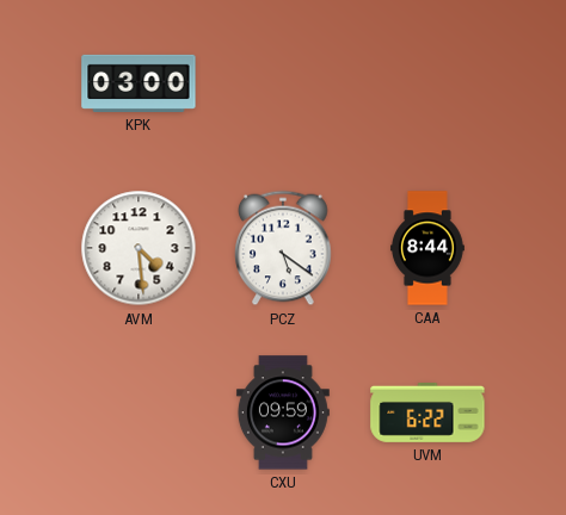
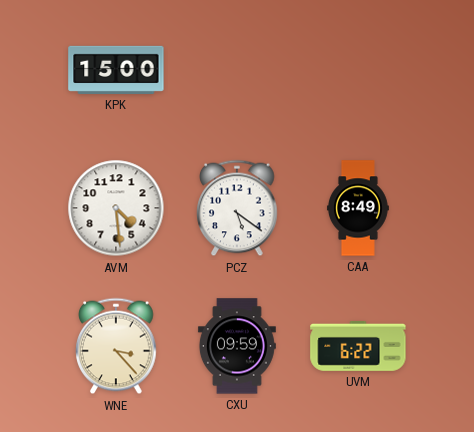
KPK: 03:00 -> 15:00
CAA: 8:44 -> 8:49
WNE: none -> 3:23
